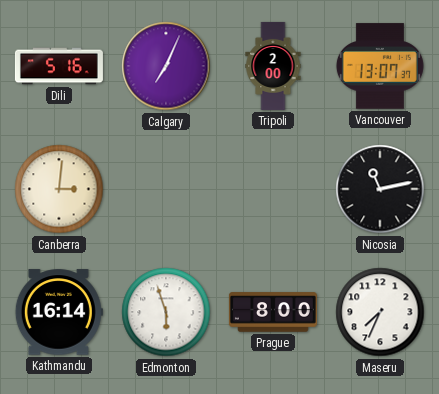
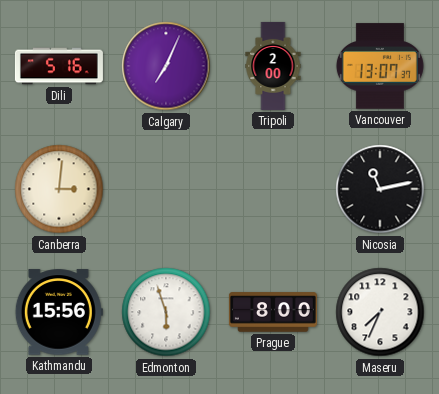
Kathmandu: 16:14 -> 15:56
